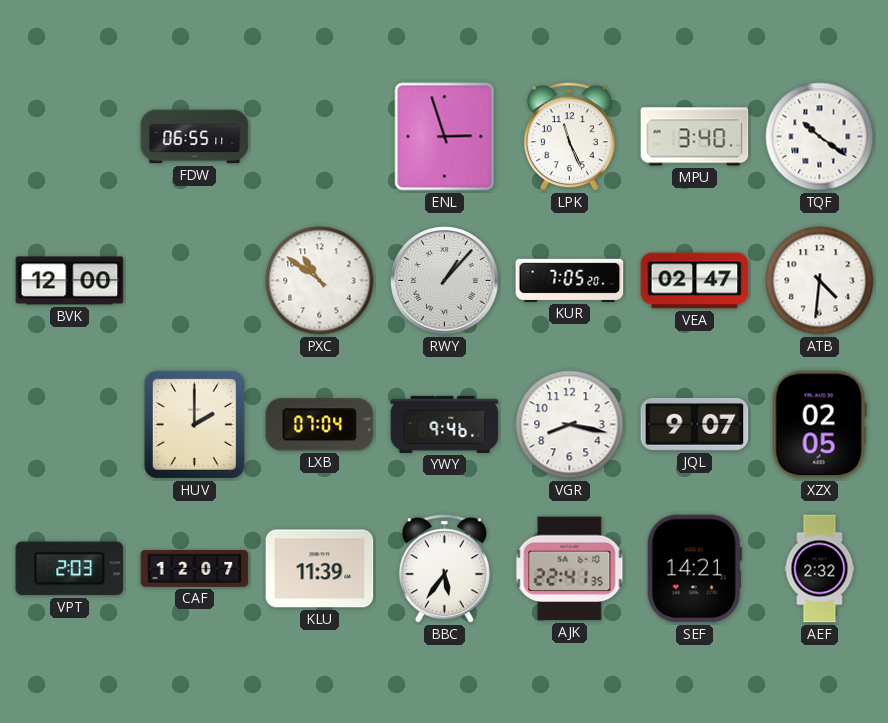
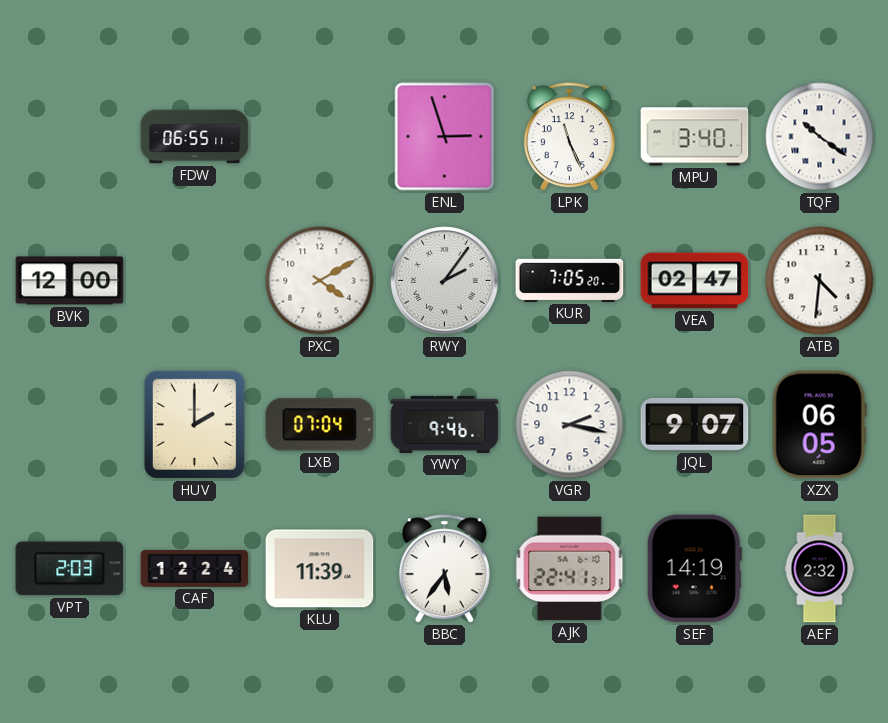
PXC: 10:51 -> 4:10
RWY: 1:07 -> 2:06
VGR: 8:17 -> 2:17
XZX: 02:05 -> 06:05
CAF: 12:07 -> 12:24
AJK: 22:41:35 -> 22:41:31
SEF: 14:21 -> 14:19
